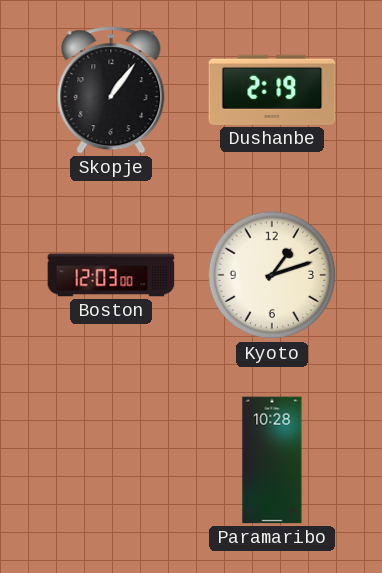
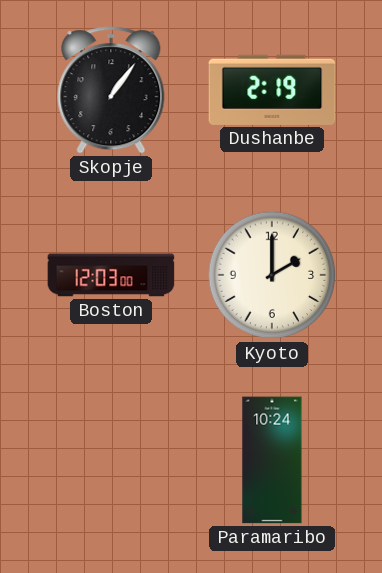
Kyoto: 1:12 -> 2:00
Paramaribo: 10:28 -> 10:24
